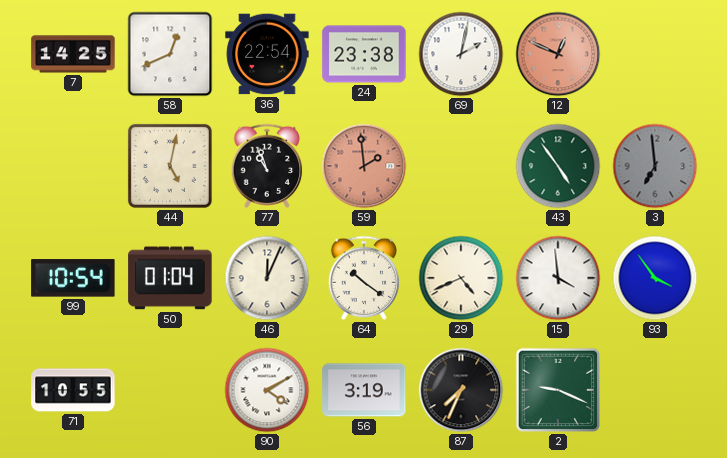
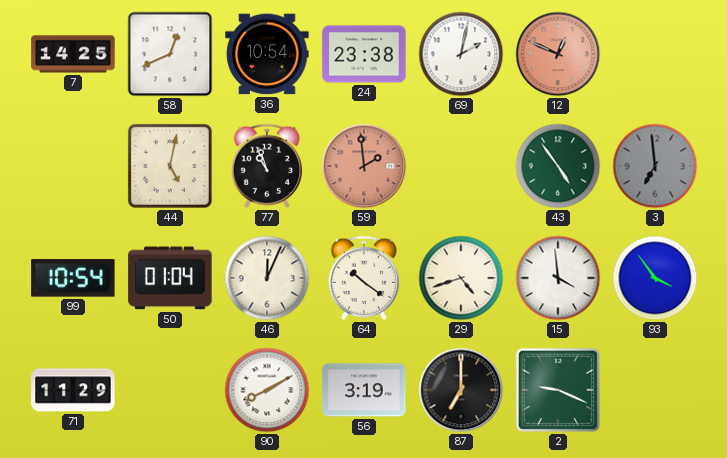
36: 22:54 -> 10:54
29: 4:41 -> 4:42
71: 10:55 -> 11:29
90: 4:10 -> 8:10
87: 7:34 -> 7:00
